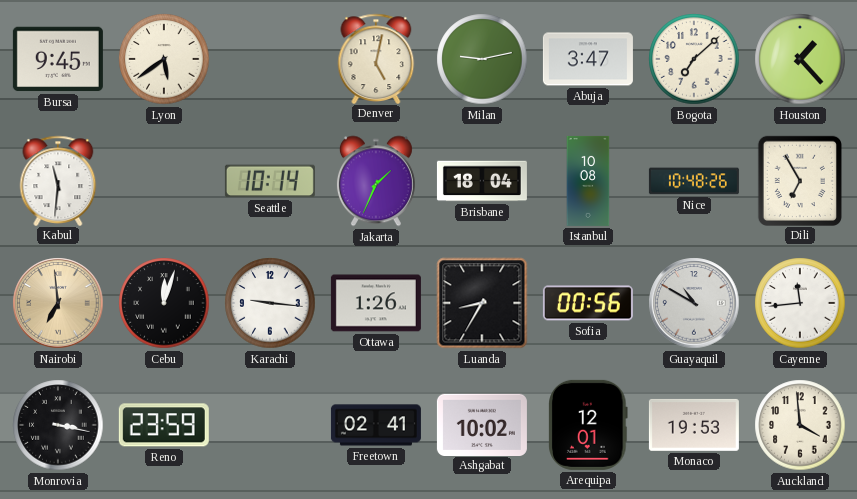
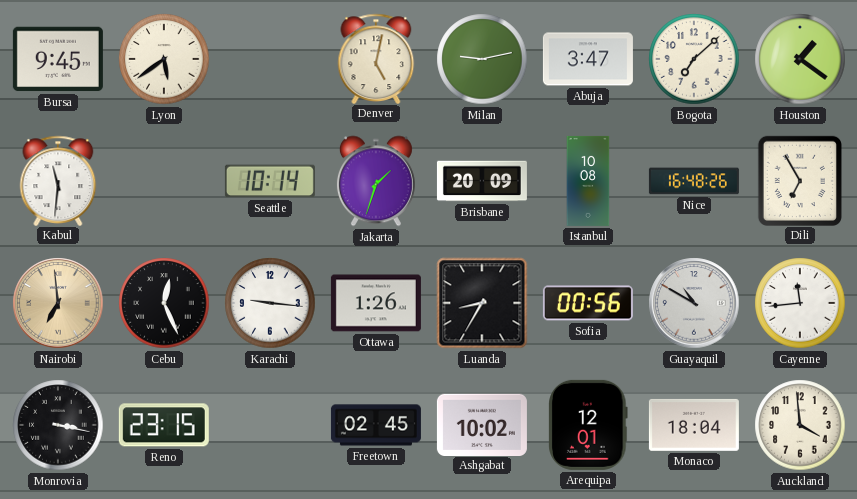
Houston: 1:23 -> 1:21
Jakarta: 1:34 -> 1:33
Brisbane: 18:04 -> 20:09
Nice: 10:48 -> 16:48
Cebu: 12:03 -> 12:26
Reno: 23:59 -> 23:15
Freetown: 02:41 -> 02:45
Monaco: 19:53 -> 18:04
